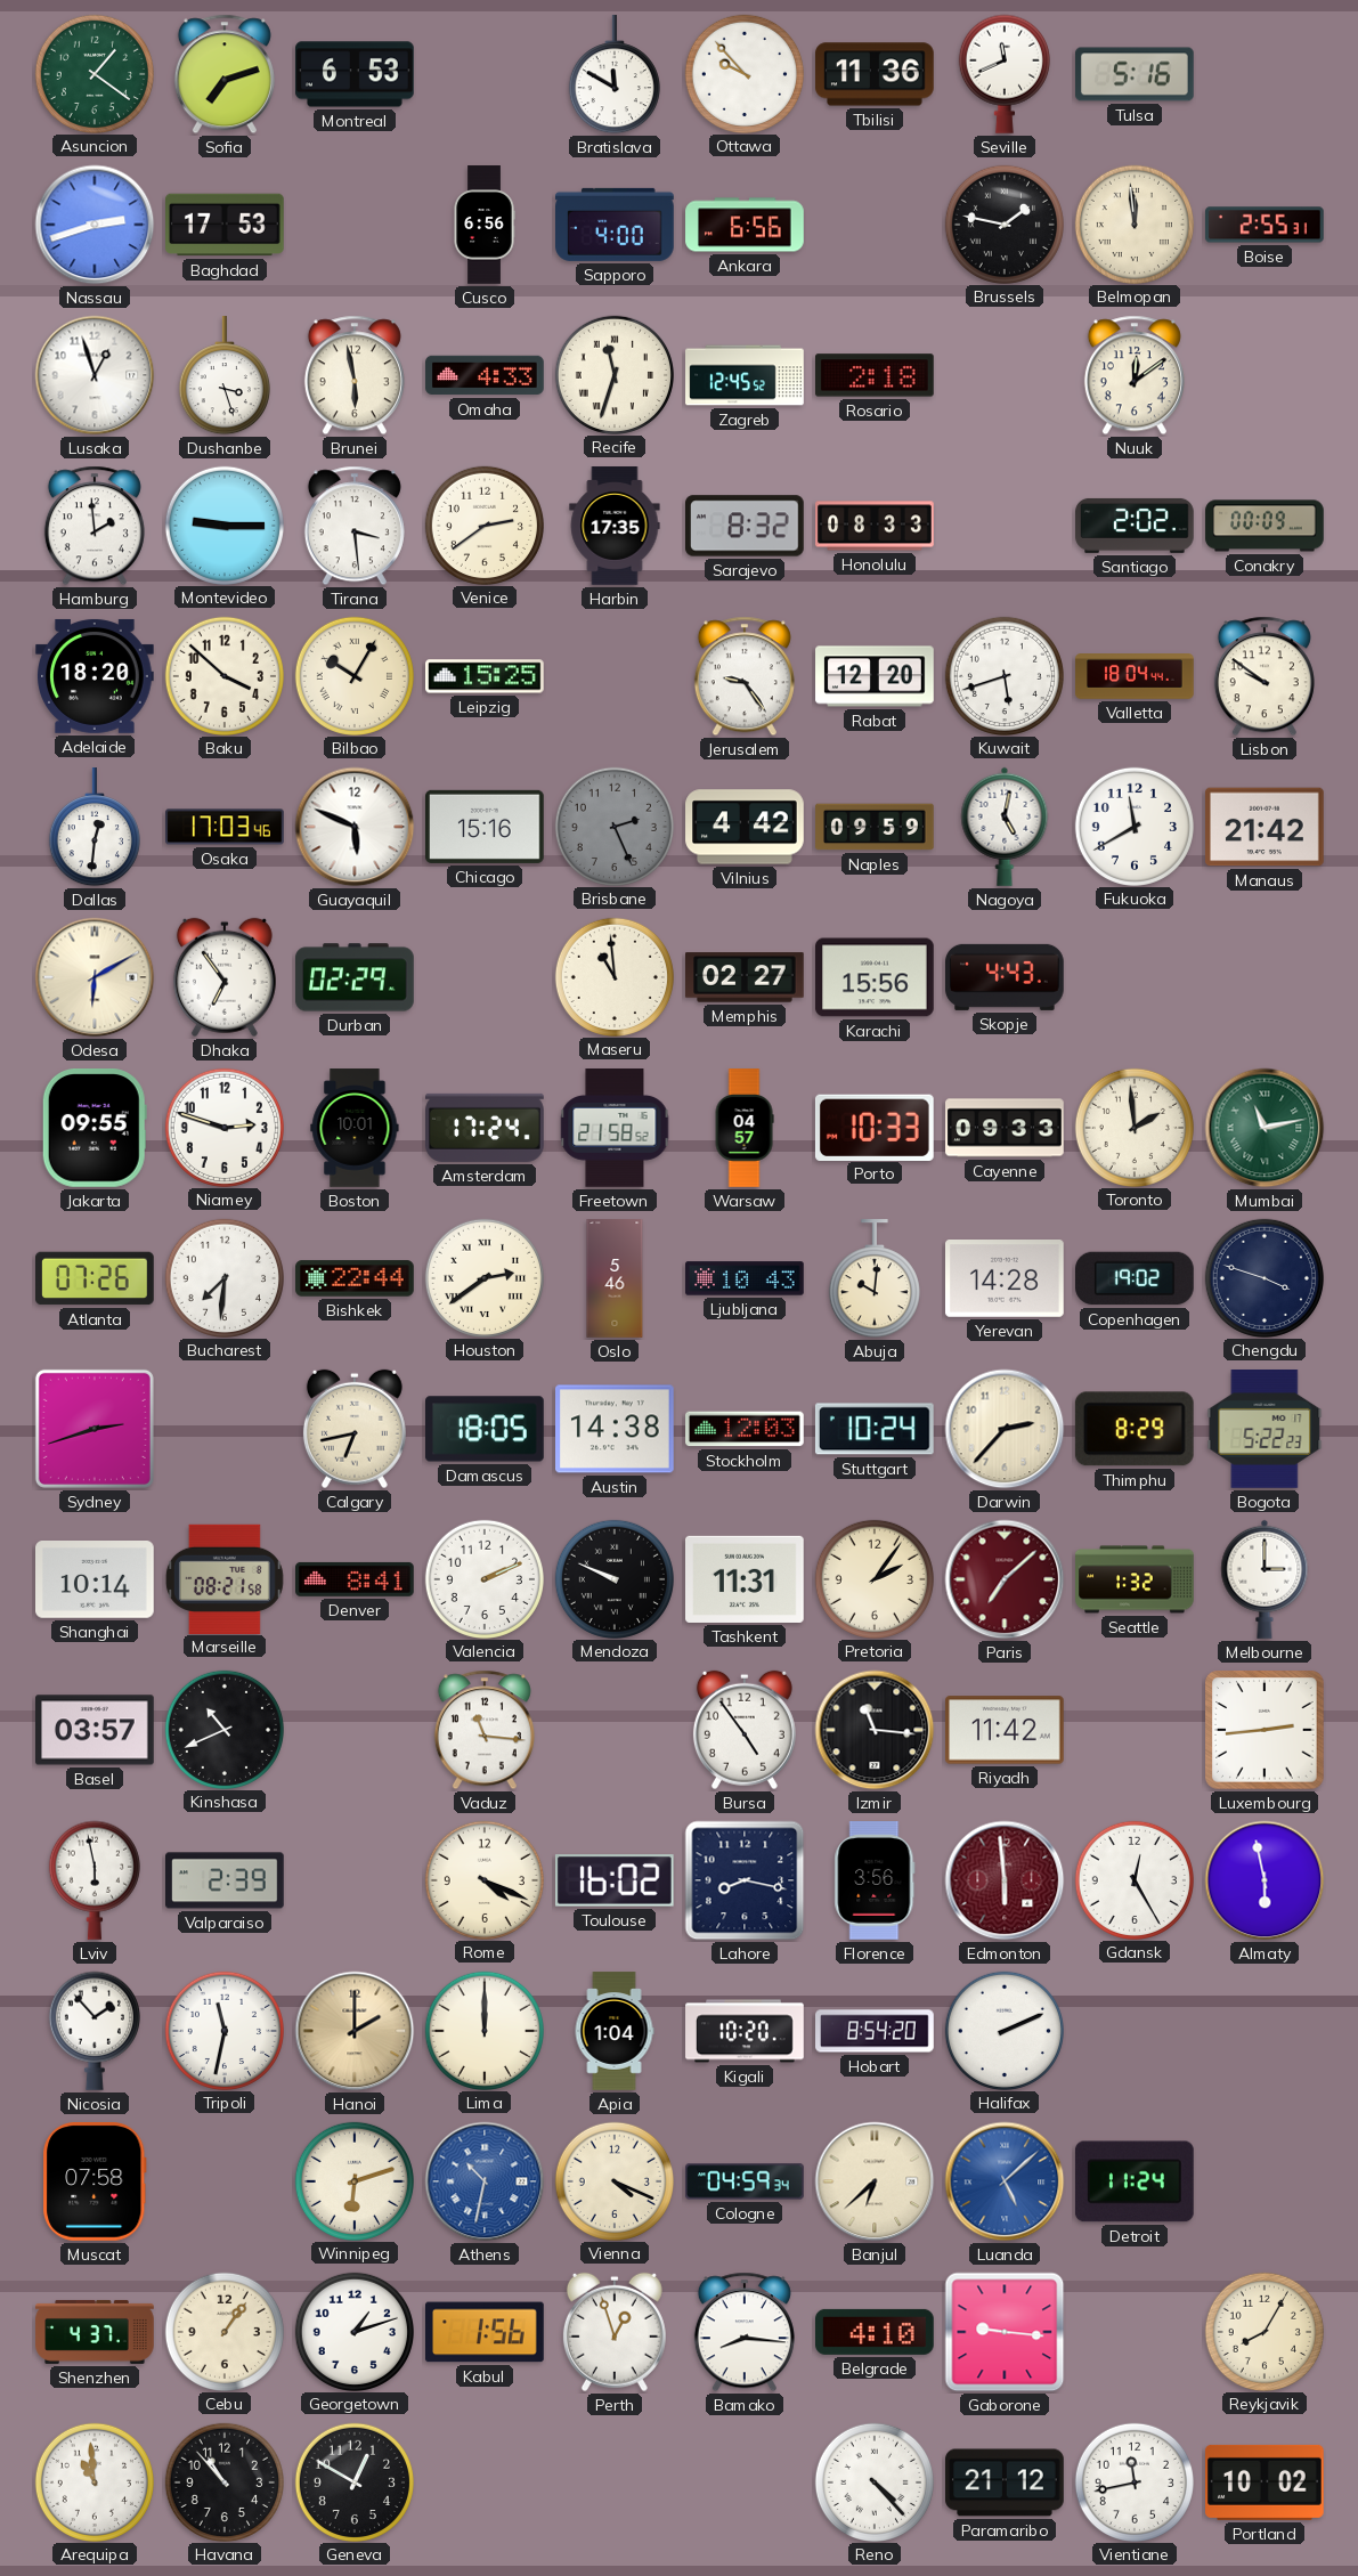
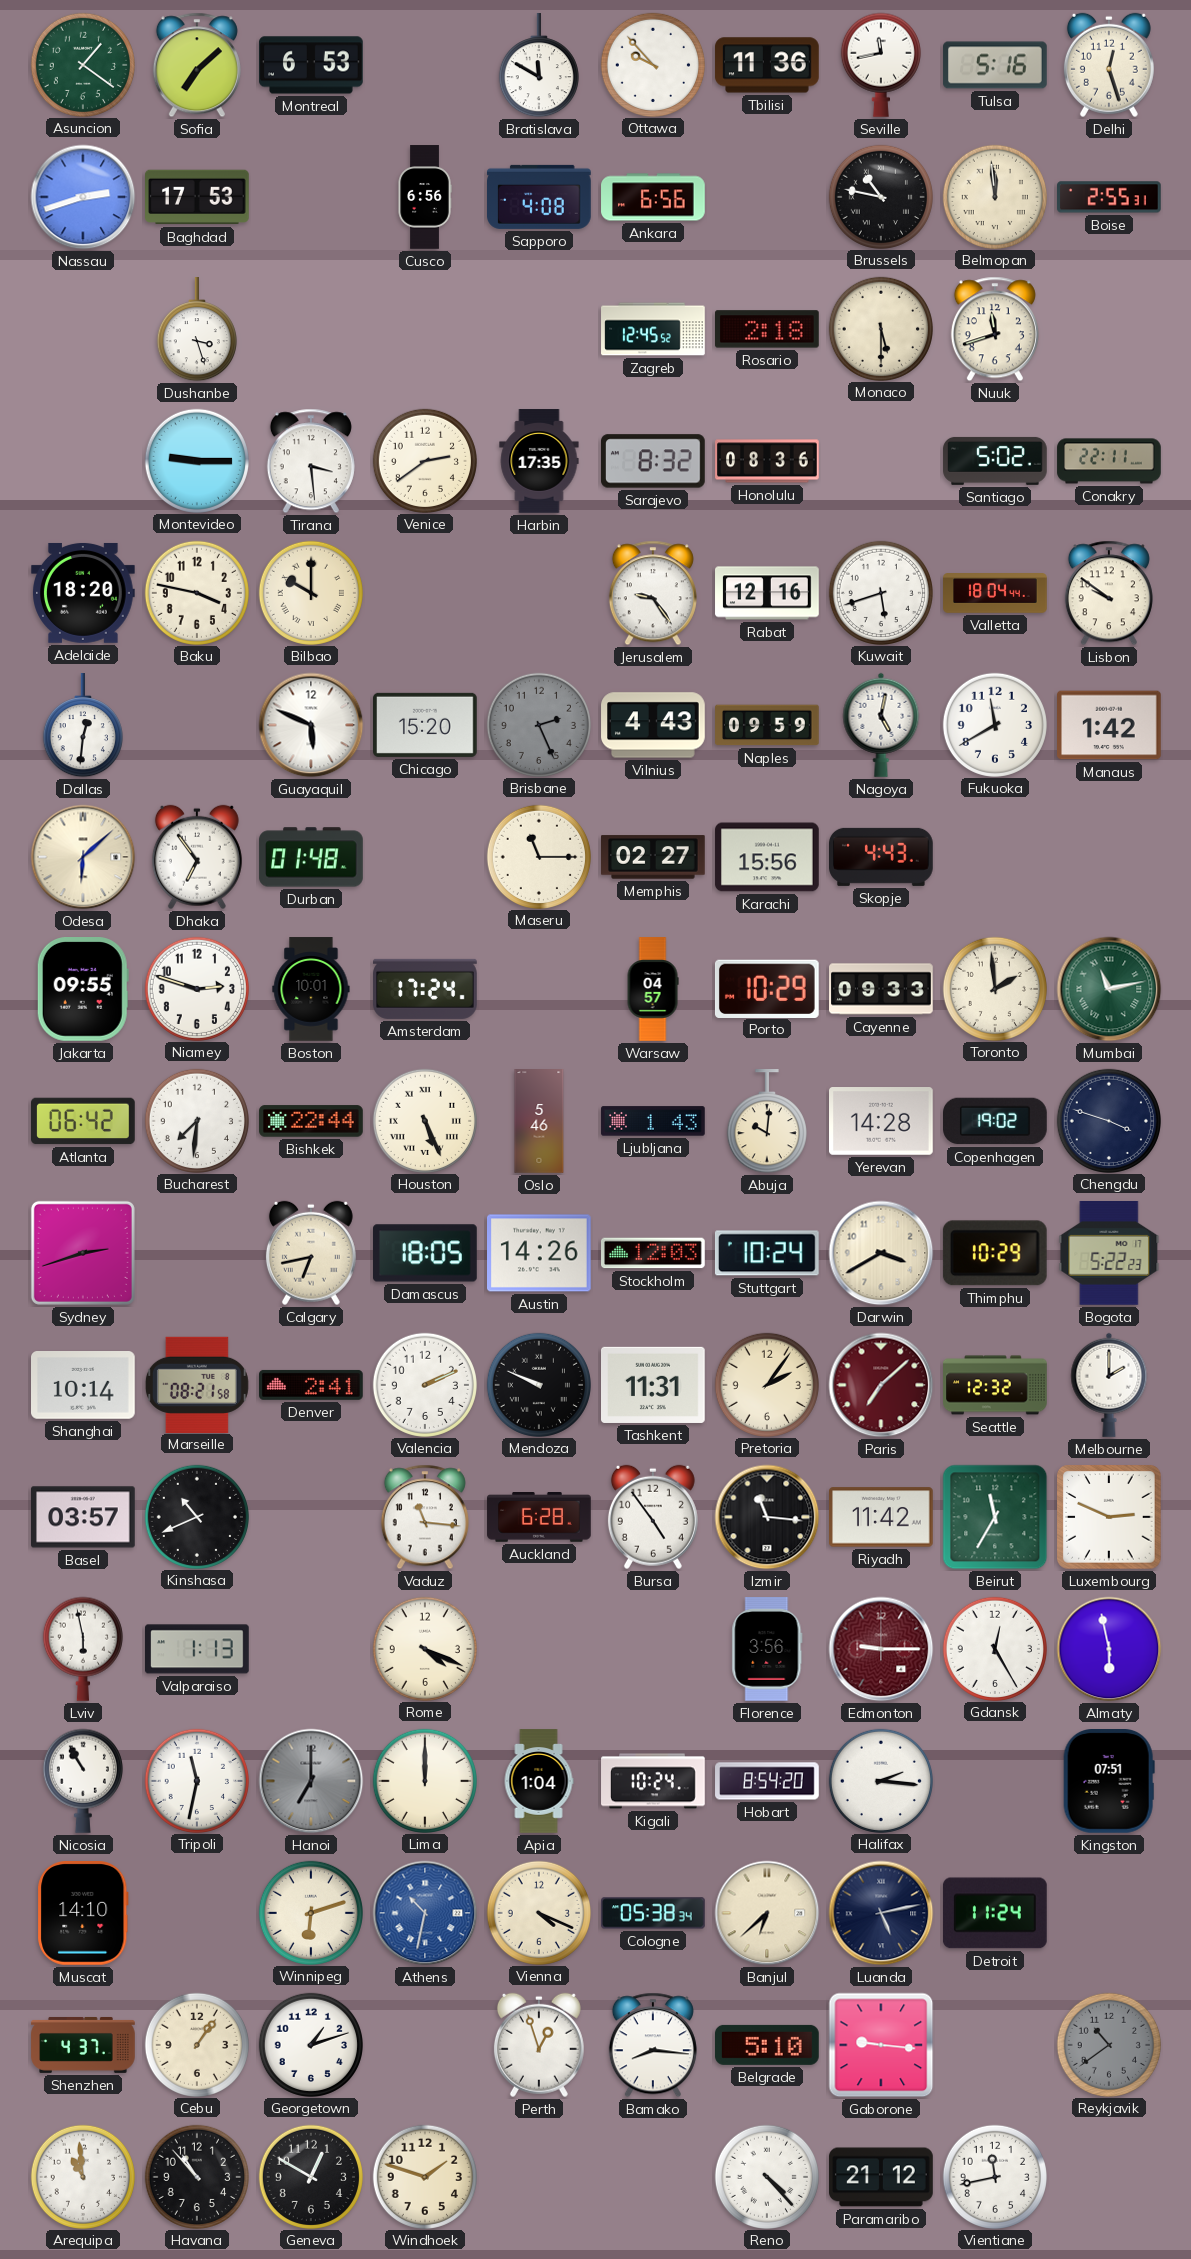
Sofia: 7:12 -> 7:08
Seville: 11:41 -> 11:43
Delhi: none -> 12:27
Sapporo: 4:00 -> 4:08
Brussels: 1:47 -> 10:47
Lusaka: 12:57 -> none
Brunei: 5:58 -> none
Omaha: 4:33 -> none
Recife: 11:33 -> none
Monaco: none -> 5:30
Nuuk: 12:09 -> 11:42
Hamburg: 1:59 -> none
Honolulu: 08:33 -> 08:36
Santiago: 2:02 -> 5:02
Conakry: 00:09 -> 22:11
Baku: 3:52 -> 3:47
Bilbao: 10:05 -> 10:00
Leipzig: 15:25 -> none
Rabat: 12:20 -> 12:16
Osaka: 17:03 -> none
Chicago: 15:16 -> 15:20
Vilnius: 4:42 -> 4:43
Manaus: 21:42 -> 1:42
Odesa: 6:10 -> 6:08
Durban: 02:29 -> 01:48
Maseru: 10:59 -> 11:15
Freetown: 21:58 -> none
Porto: 10:33 -> 10:29
Atlanta: 07:26 -> 06:42
Houston: 2:39 -> 5:26
Ljubljana: 10:43 -> 1:43
Austin: 14:38 -> 14:26
Darwin: 2:37 -> 3:40
Thimphu: 8:29 -> 10:29
Denver: 8:41 -> 2:41
Seattle: 1:32 -> 12:32
Melbourne: 3:00 -> 2:00
Auckland: none -> 6:28
Beirut: none -> 11:35
Luxembourg: 2:44 -> 2:49
Valparaiso: 2:39 -> 1:13
Toulouse: 16:02 -> none
Lahore: 8:17 -> none
Edmonton: 5:59 -> 9:15
Nicosia: 1:53 -> 10:55
Hanoi: 2:00 -> 7:00
Hanoi dial: champagne -> grey
Kigali: 10:20 -> 10:24
Halifax: 2:11 -> 2:16
Kingston: none -> 07:51
Muscat: 07:58 -> 14:10
Cologne: 04:59 -> 05:38
Luanda: 5:08 -> 5:13
Luanda dial: blue -> navy
Kabul: 1:56 -> none
Belgrade: 4:10 -> 5:10
Reykjavik: 8:05 -> 10:39
Reykjavik dial: cream -> grey
Windhoek: none -> 1:48
Portland: 10:02 -> none
